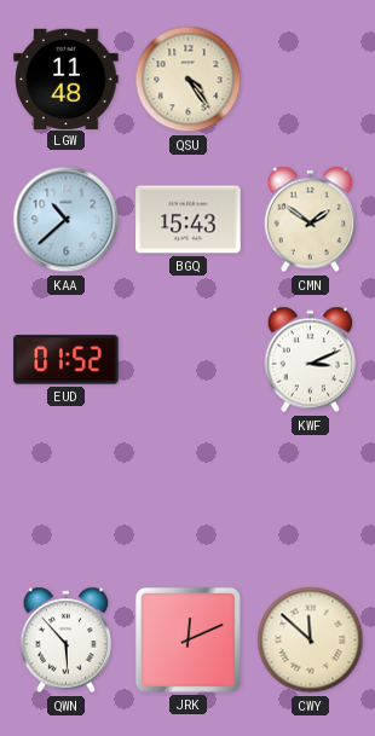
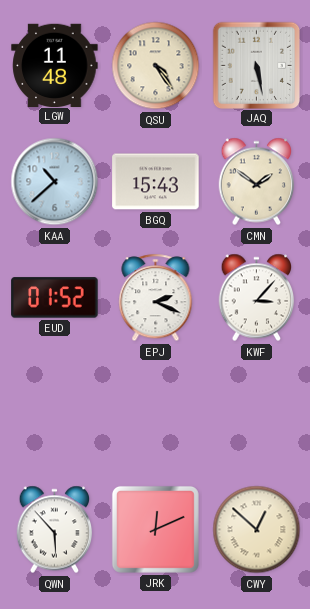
JAQ: none -> 5:28
EPJ: none -> 2:19
KWF: 3:11 -> 3:07
CWY: 11:52 -> 12:52
